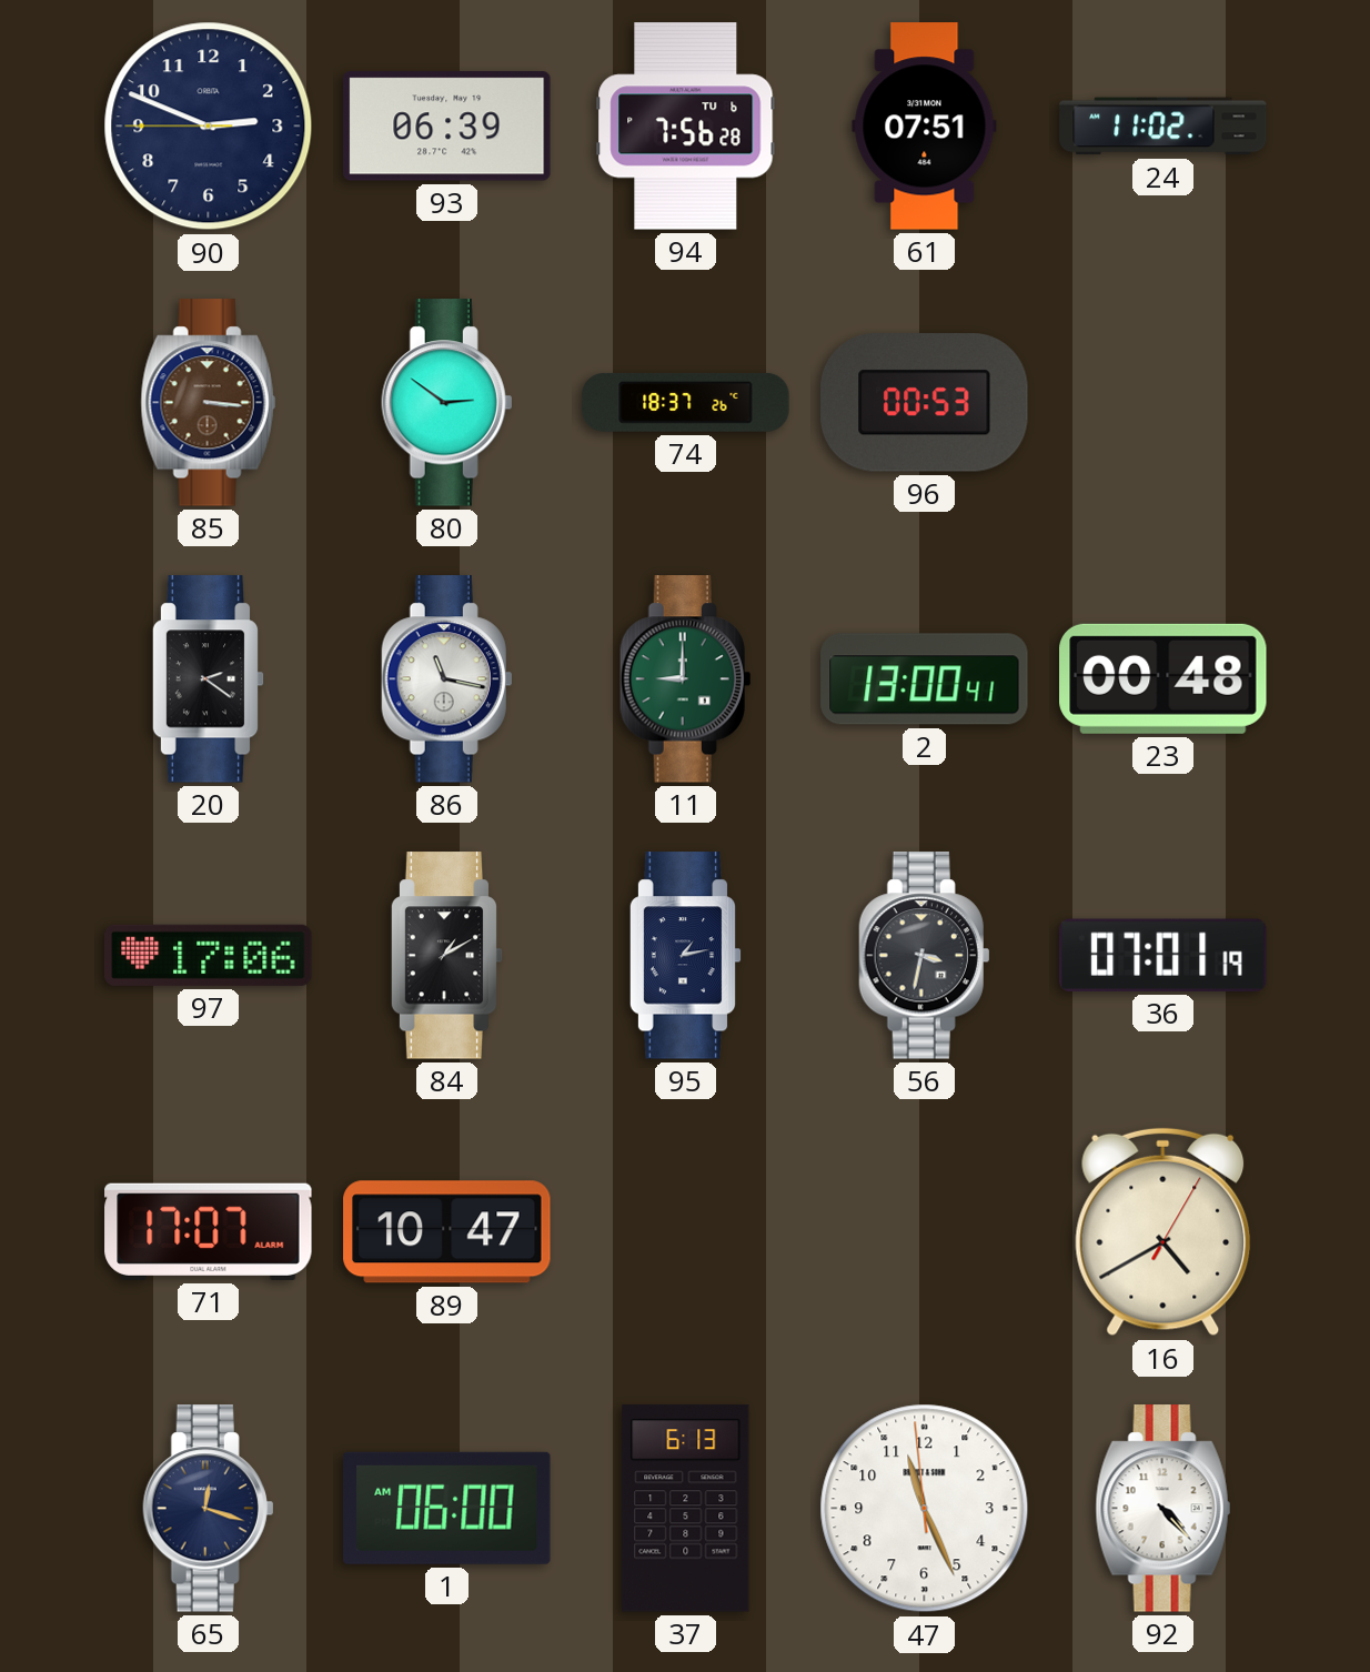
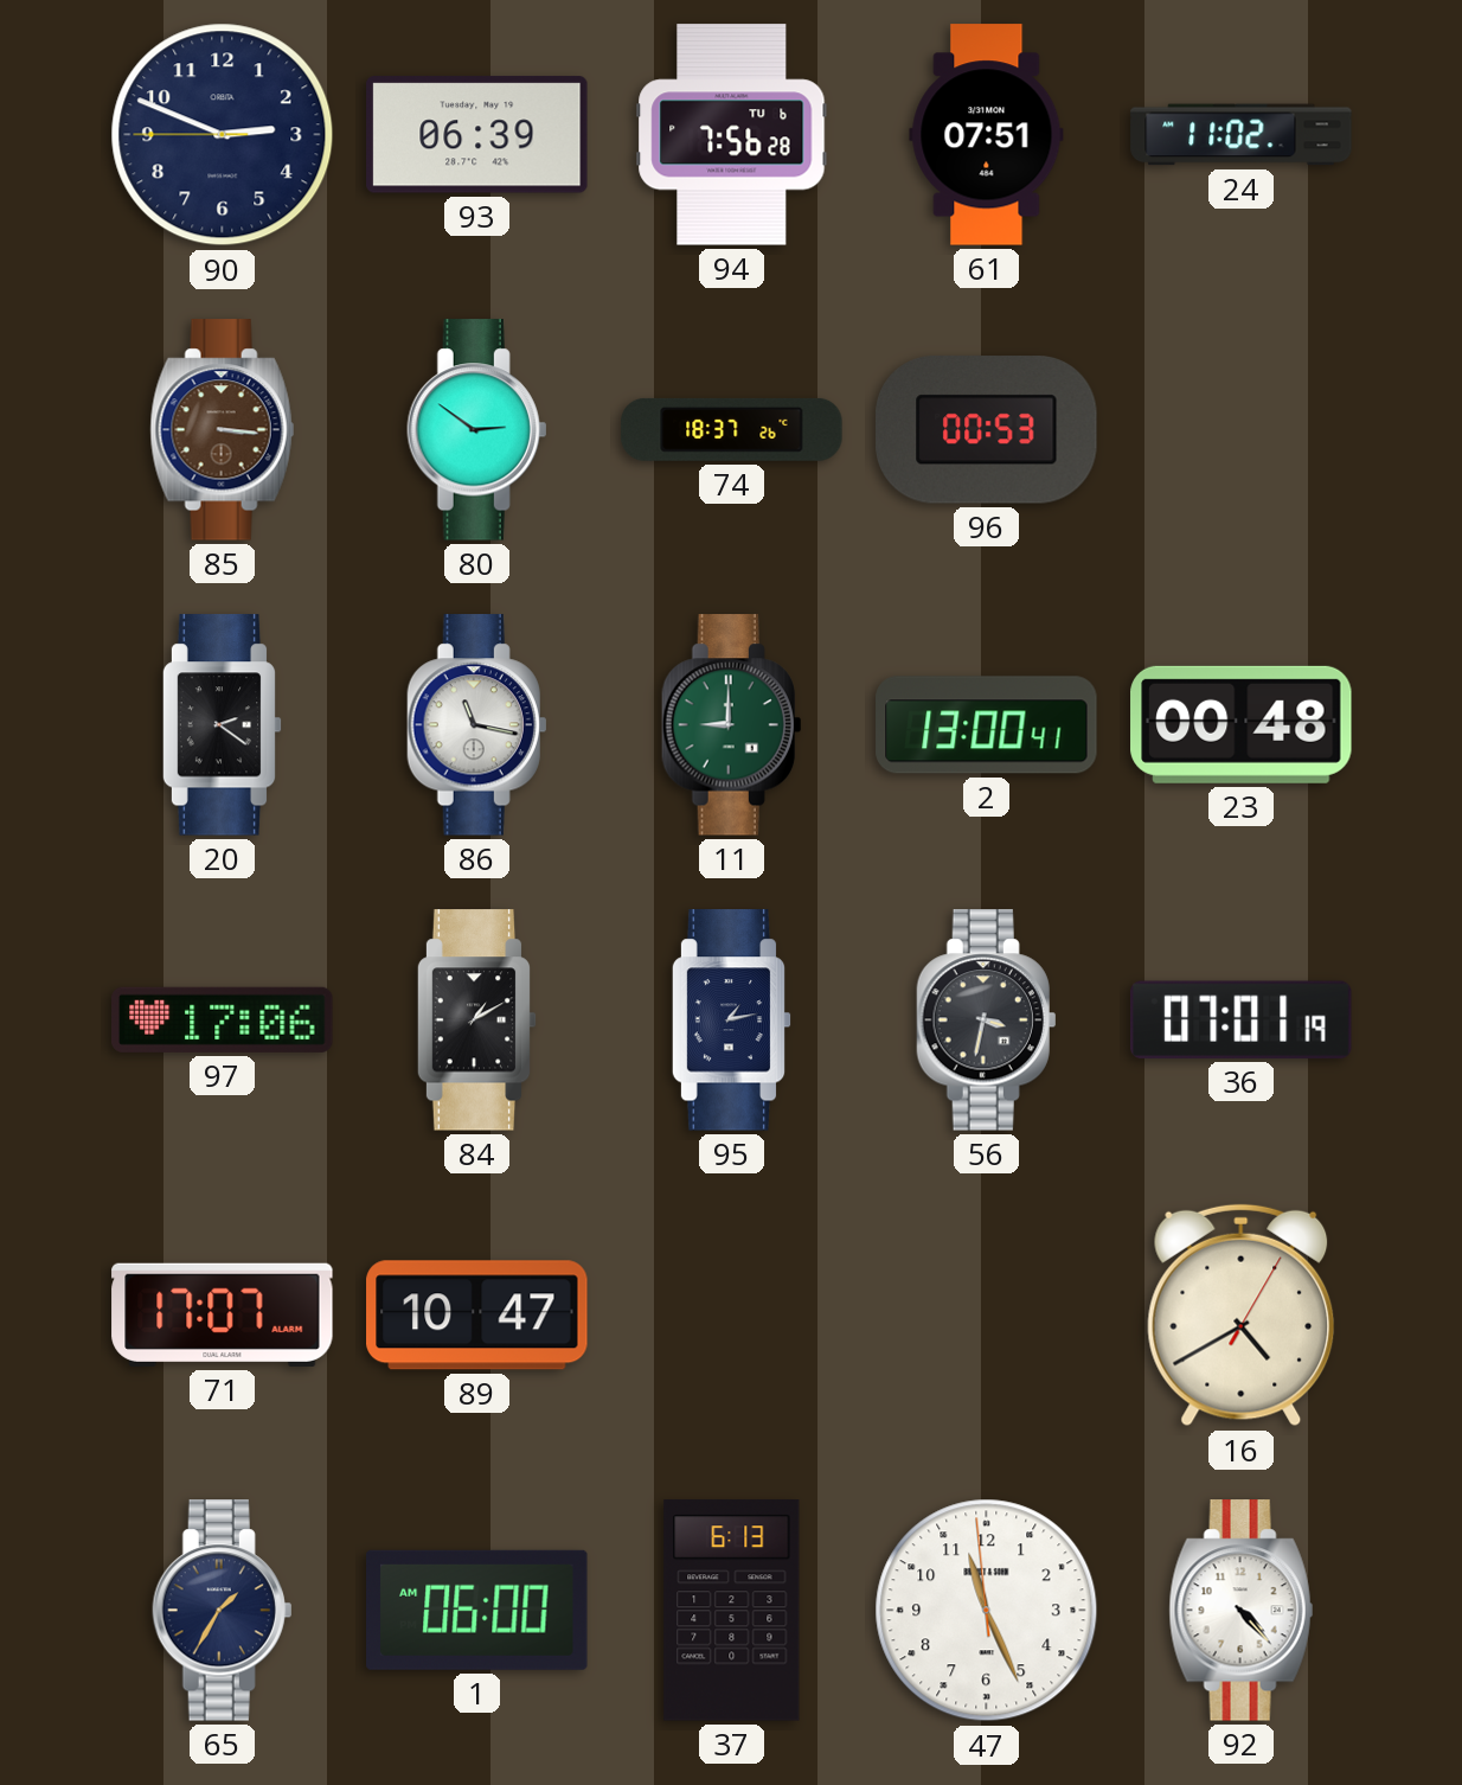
65: 12:18 -> 1:35
